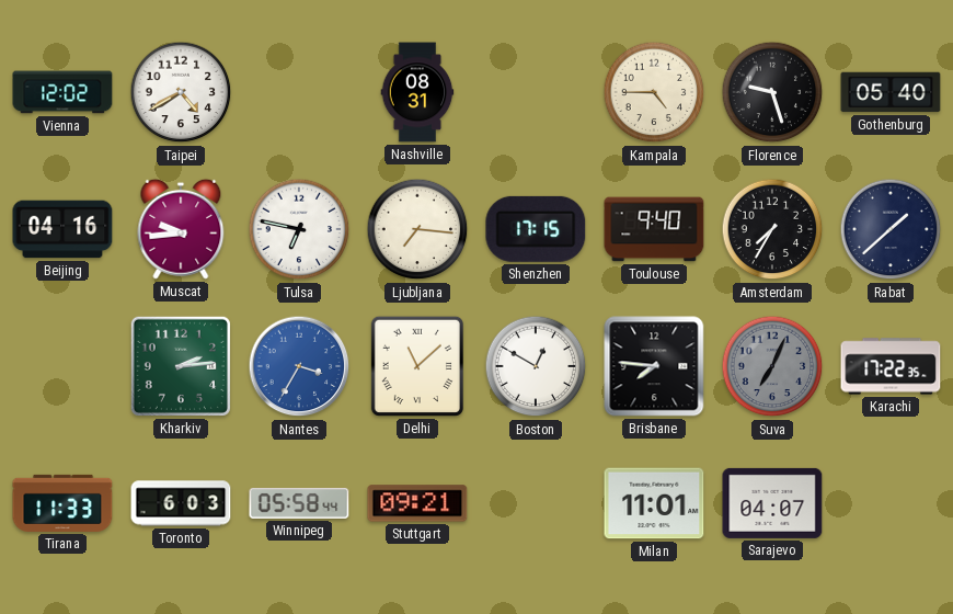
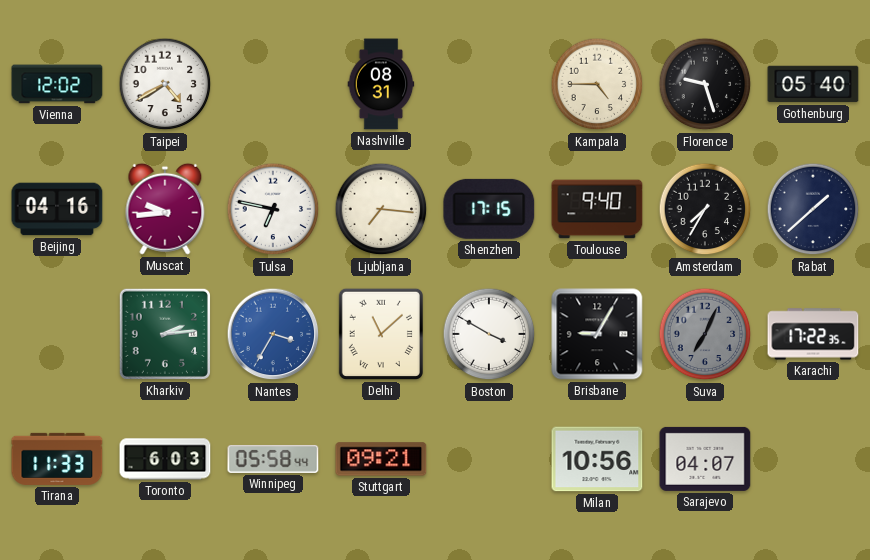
Boston: 12:50 -> 3:50
Brisbane: 7:46 -> 9:05
Milan: 11:01 -> 10:56
